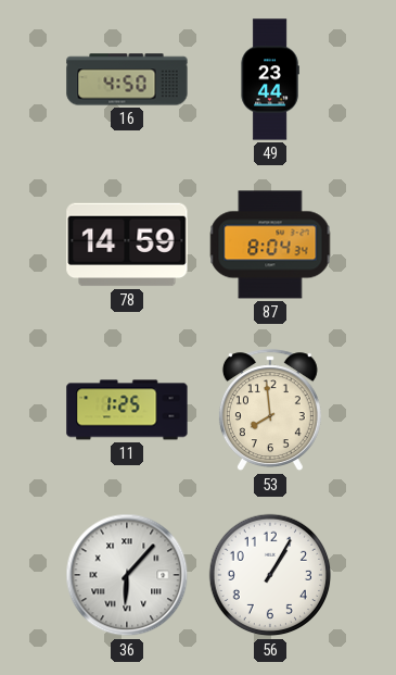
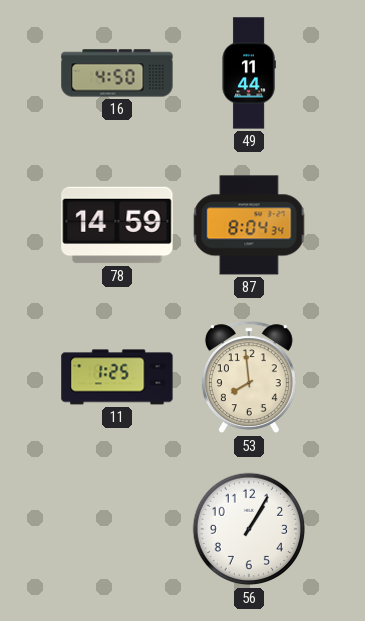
49: 23:44 -> 11:44
36: 6:07 -> none
